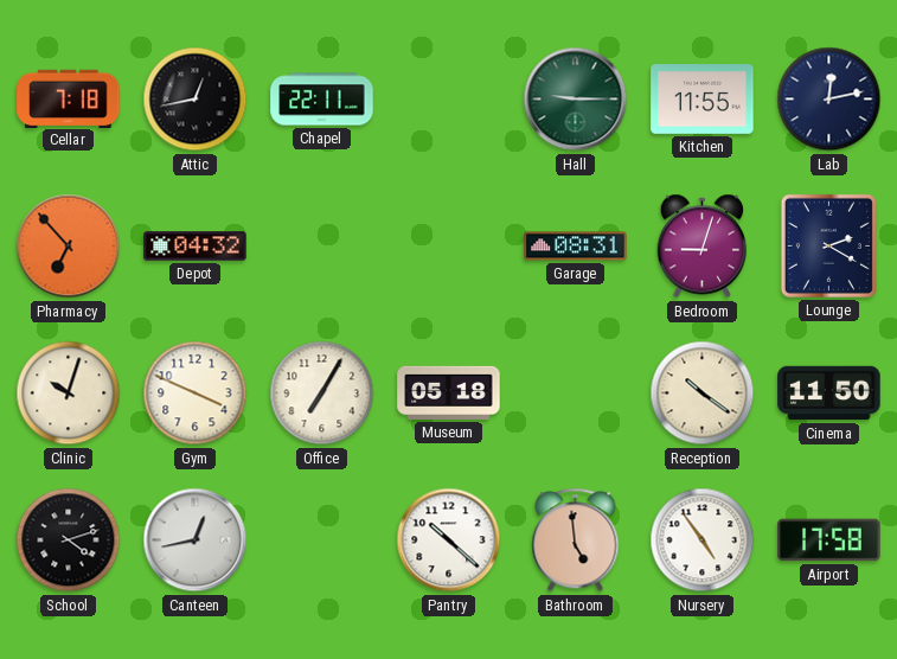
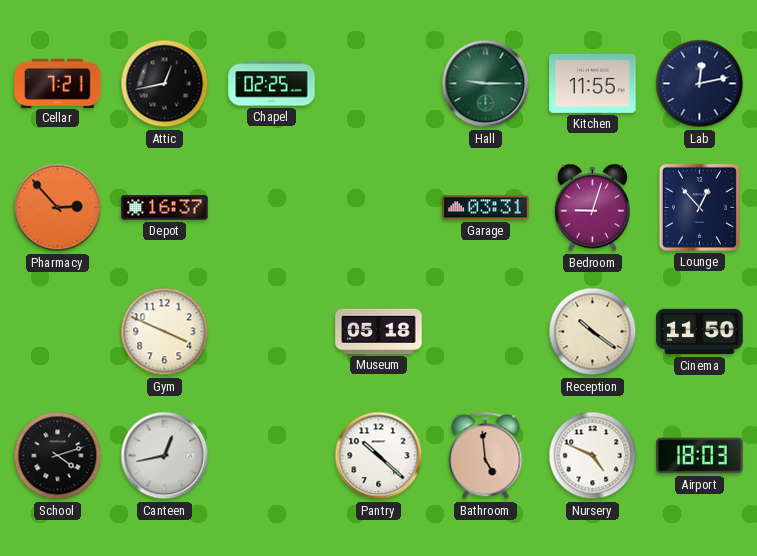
Cellar: 7:18 -> 7:21
Chapel: 22:11 -> 02:25
Pharmacy: 6:53 -> 2:53
Depot: 04:32 -> 16:37
Garage: 08:31 -> 03:31
Lounge: 2:20 -> 12:53
Clinic: 10:03 -> none
Office: 7:05 -> none
Nursery: 4:54 -> 4:49
Airport: 17:58 -> 18:03
